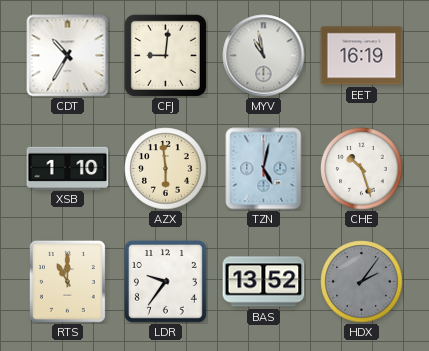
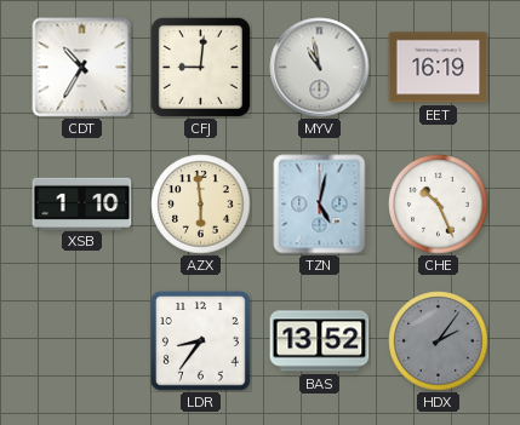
CHE: 10:27 -> 10:26
RTS: 11:00 -> none
LDR: 9:36 -> 8:36
